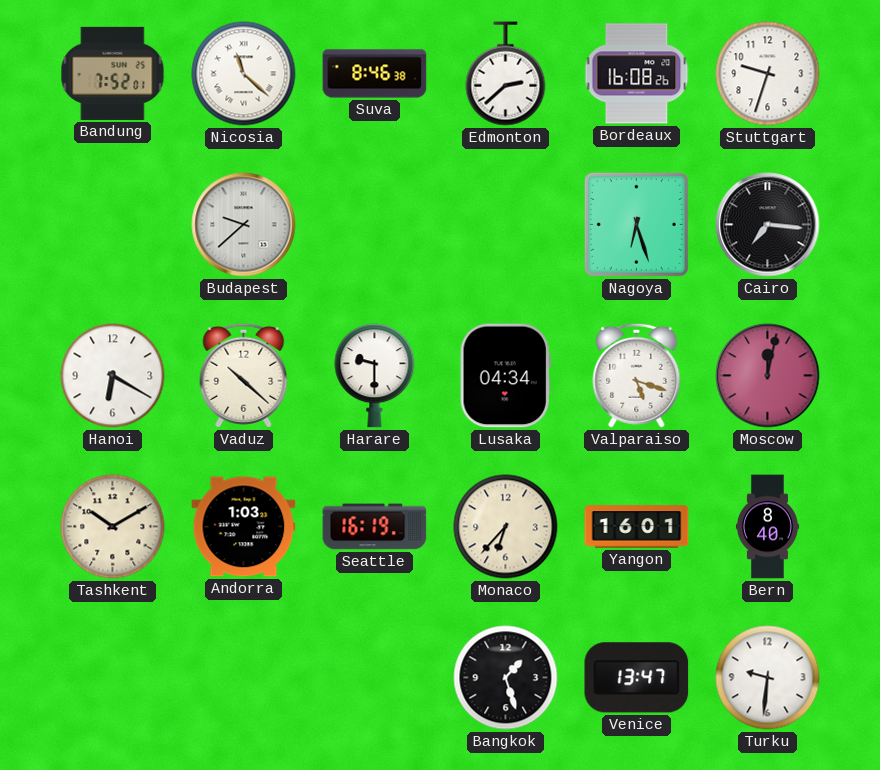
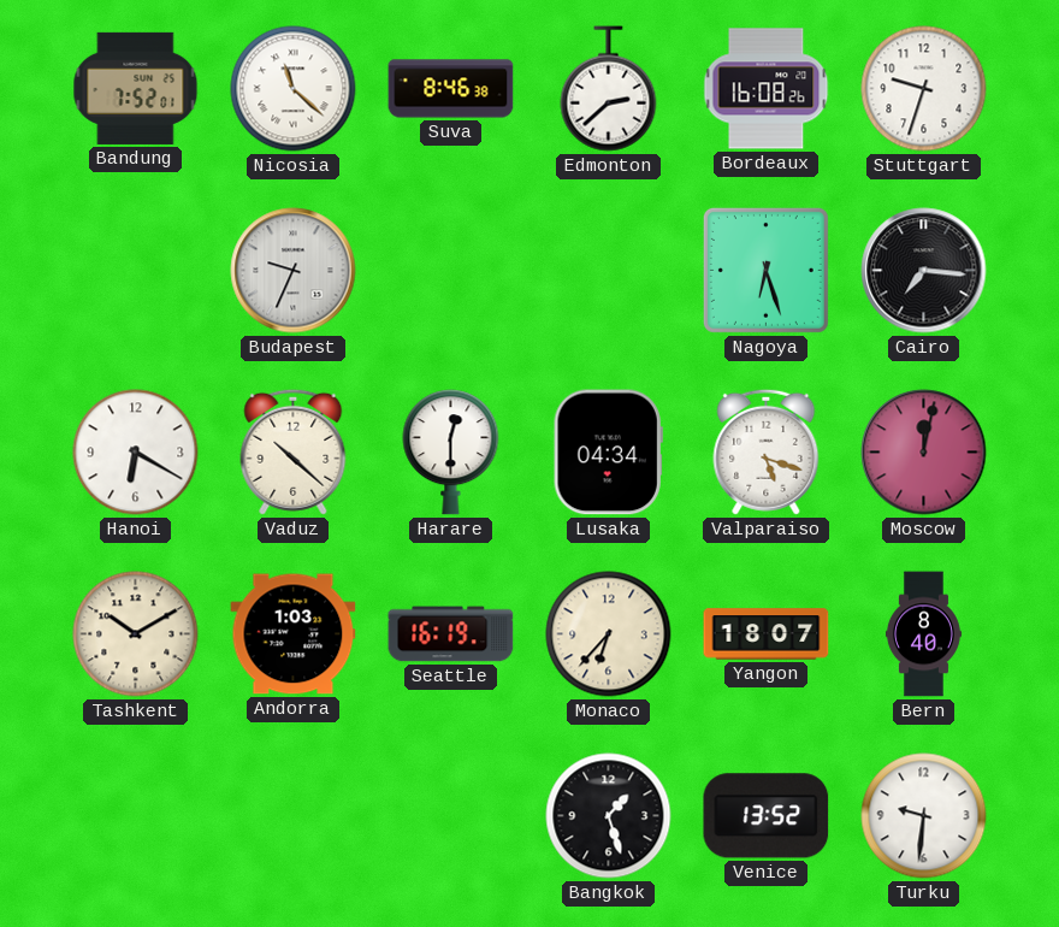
Budapest: 9:38 -> 9:34
Harare: 9:30 -> 12:30
Yangon: 16:01 -> 18:07
Venice: 13:47 -> 13:52
